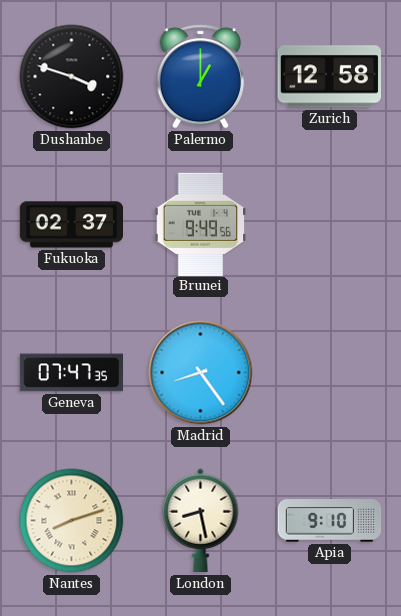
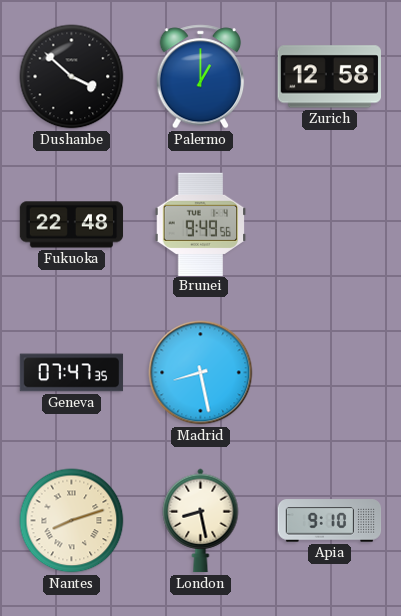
Dushanbe: 3:48 -> 3:52
Fukuoka: 02:37 -> 22:48
Madrid: 8:24 -> 8:28
